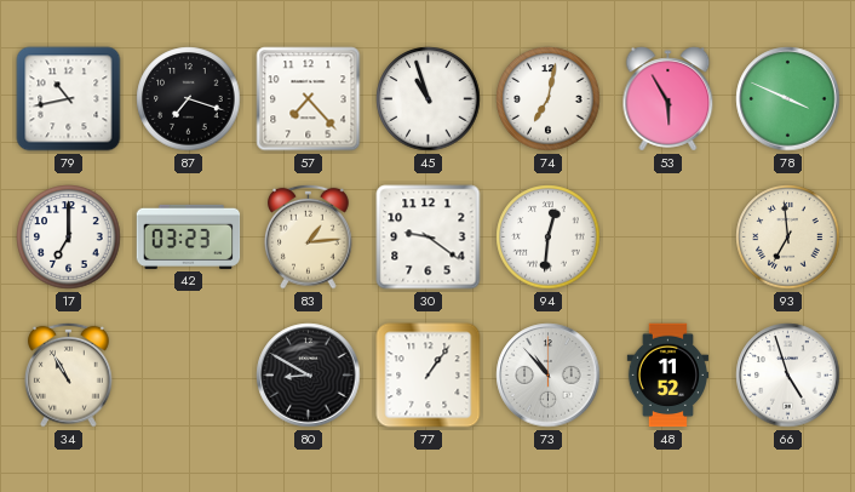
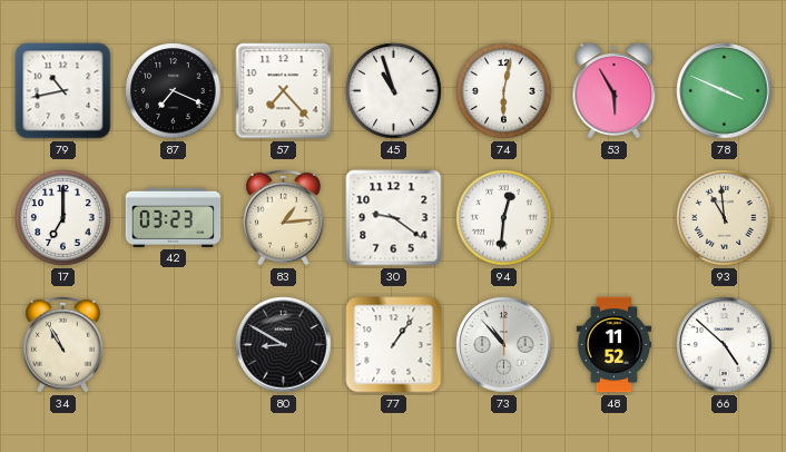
87: 7:18 -> 7:19
74: 7:02 -> 6:02
93: 6:59 -> 10:59
66: 4:57 -> 4:52
